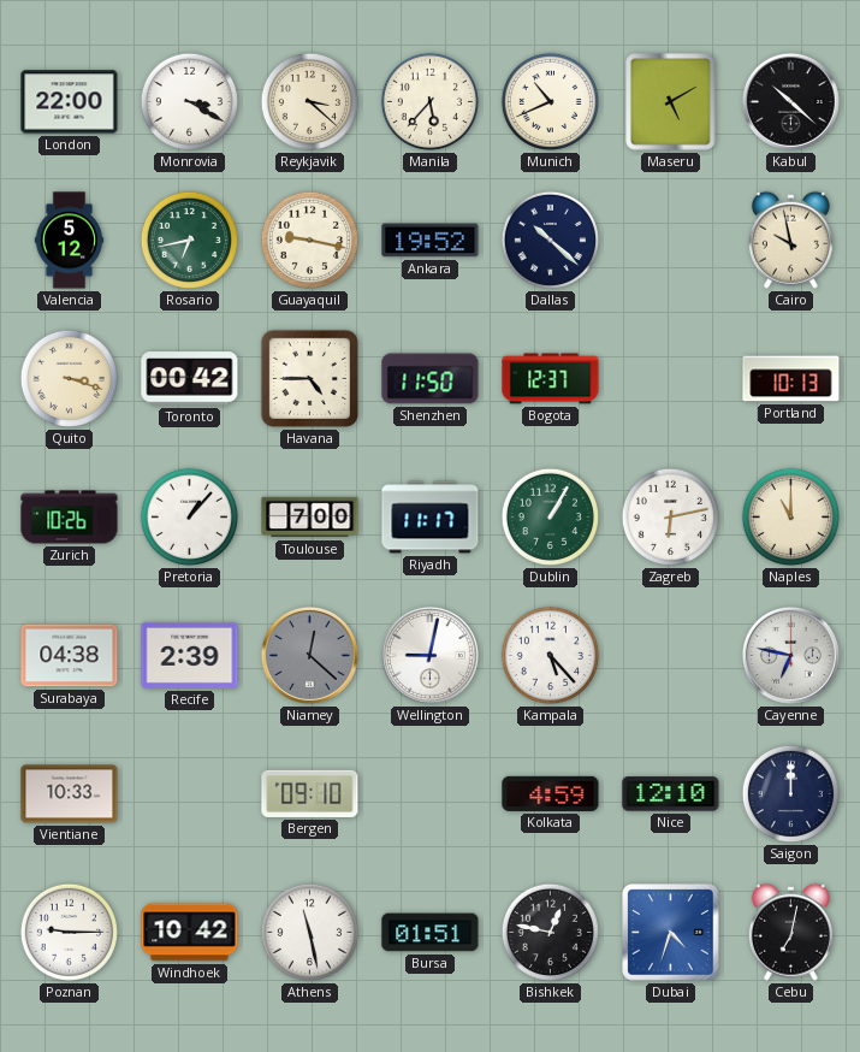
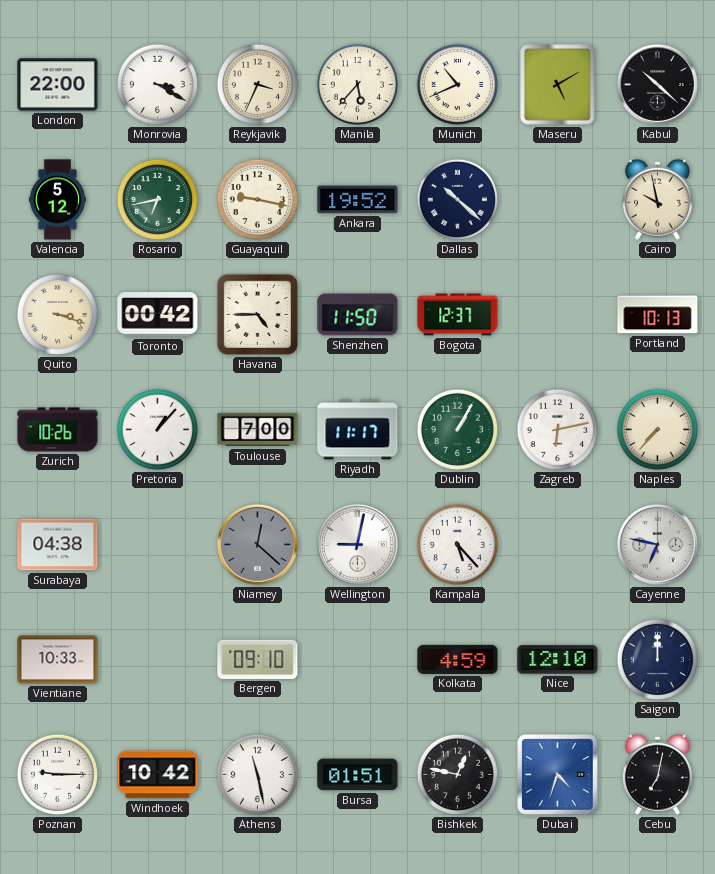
Reykjavik: 3:22 -> 3:34
Naples: 11:00 -> 7:37
Recife: 2:39 -> none
